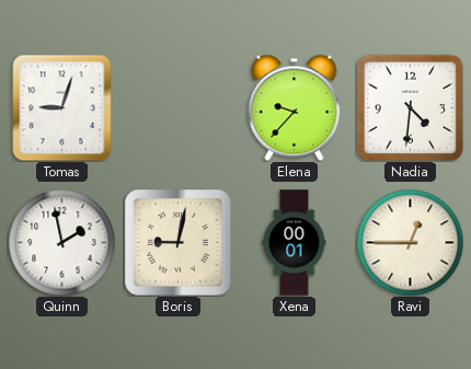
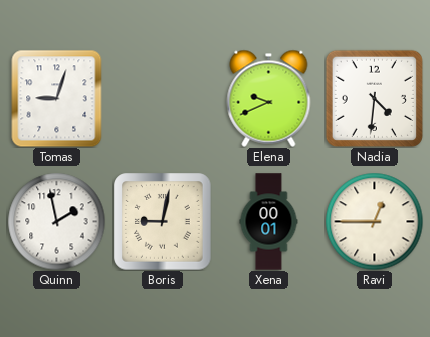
Elena: 9:37 -> 9:41
